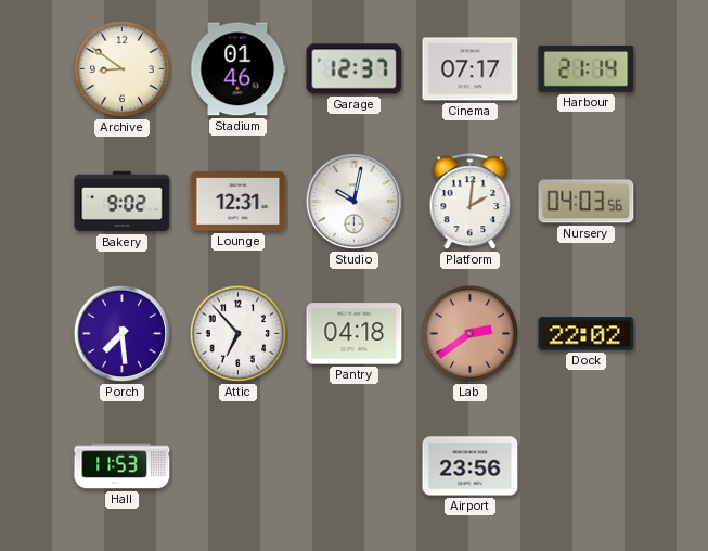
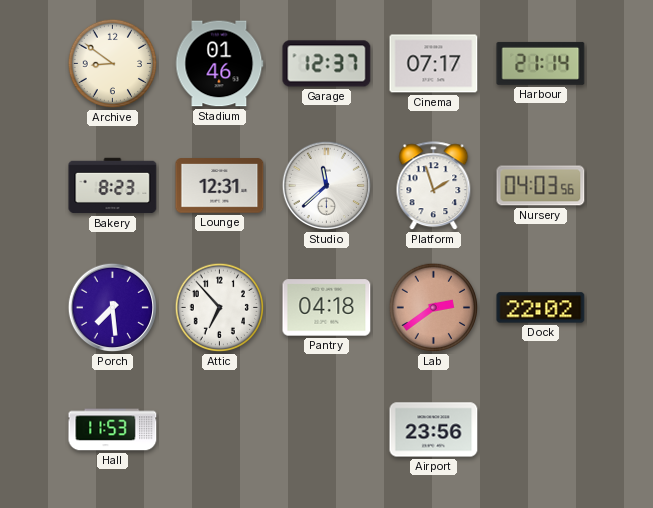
Bakery: 9:02 -> 8:23
Studio: 10:02 -> 11:38
Platform: 2:01 -> 1:57
